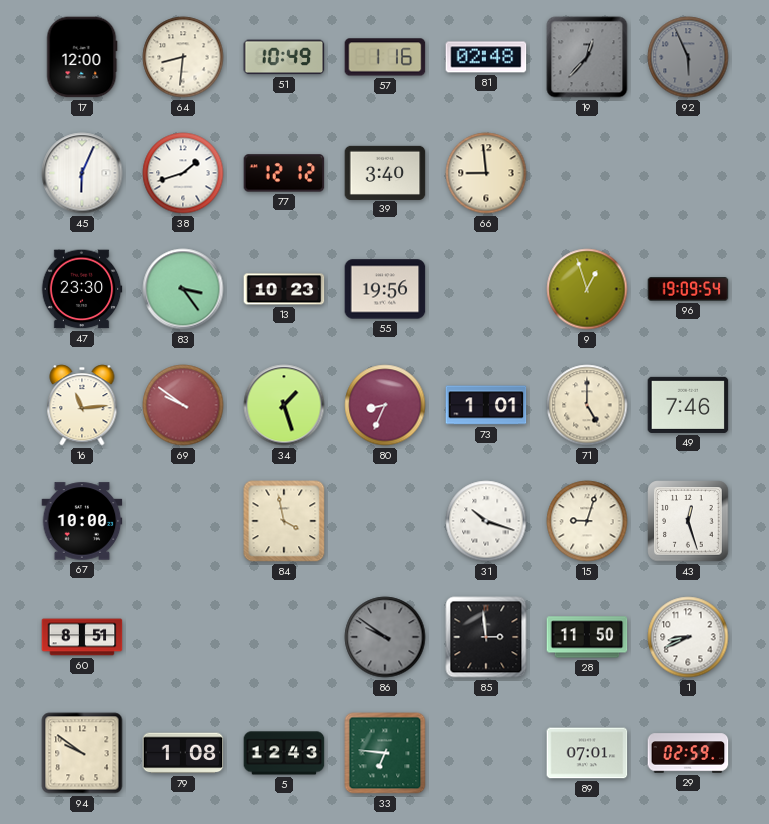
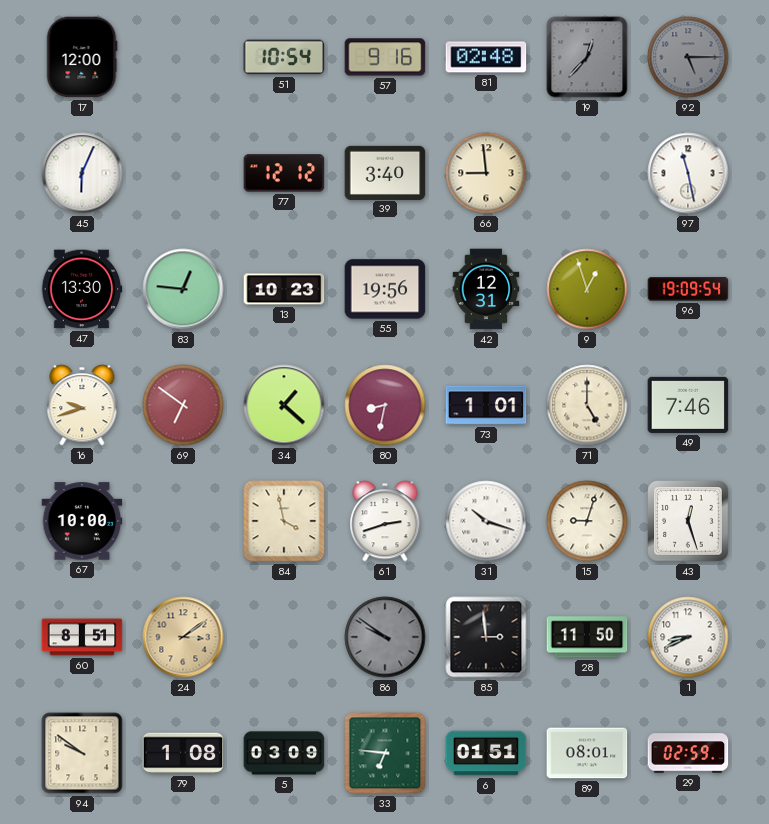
64: 8:31 -> none
51: 10:49 -> 10:54
57: 1:16 -> 9:16
92: 5:56 -> 5:15
38: 1:42 -> none
97: none -> 11:28
47: 23:30 -> 13:30
83: 3:24 -> 12:46
42: none -> 12:31
16: 11:14 -> 9:42
69: 9:51 -> 6:51
34: 1:27 -> 1:22
80: 8:34 -> 8:32
61: none -> 2:42
24: none -> 3:09
5: 12:43 -> 03:09
6: none -> 01:51
89: 07:01 -> 08:01
